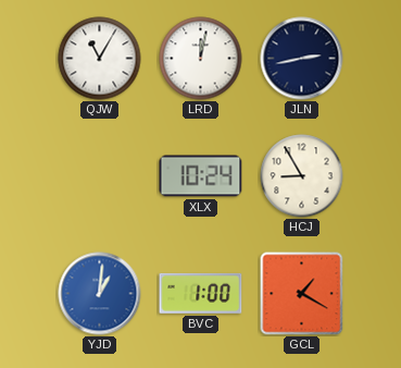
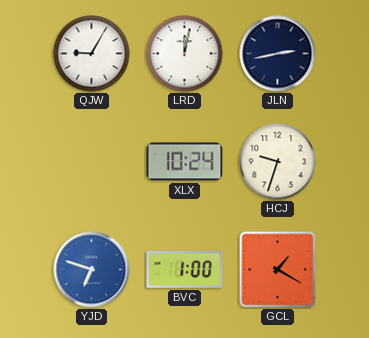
QJW: 11:05 -> 9:05
HCJ: 8:55 -> 9:33
YJD: 1:01 -> 6:48
